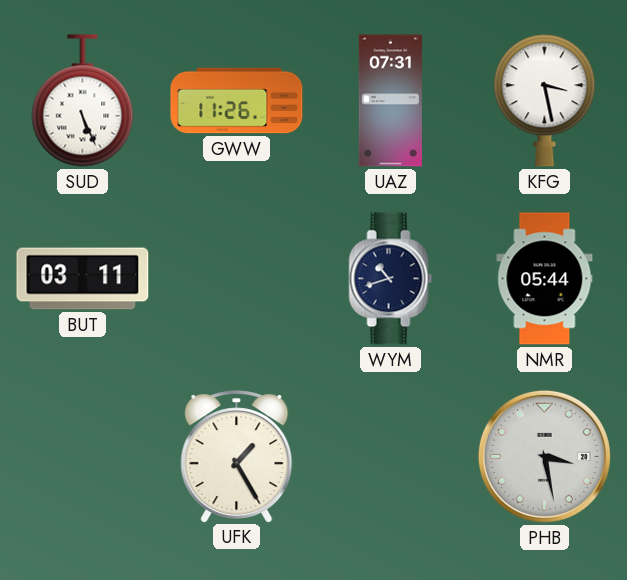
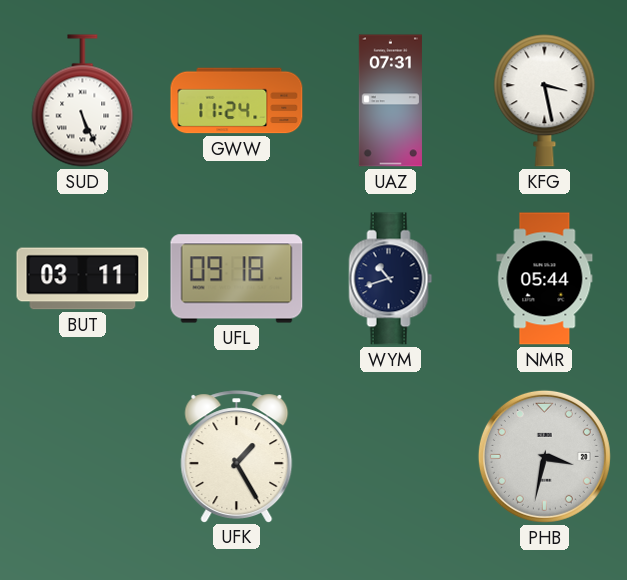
GWW: 11:26 -> 11:24
UFL: none -> 09:18
PHB: 3:28 -> 3:32
